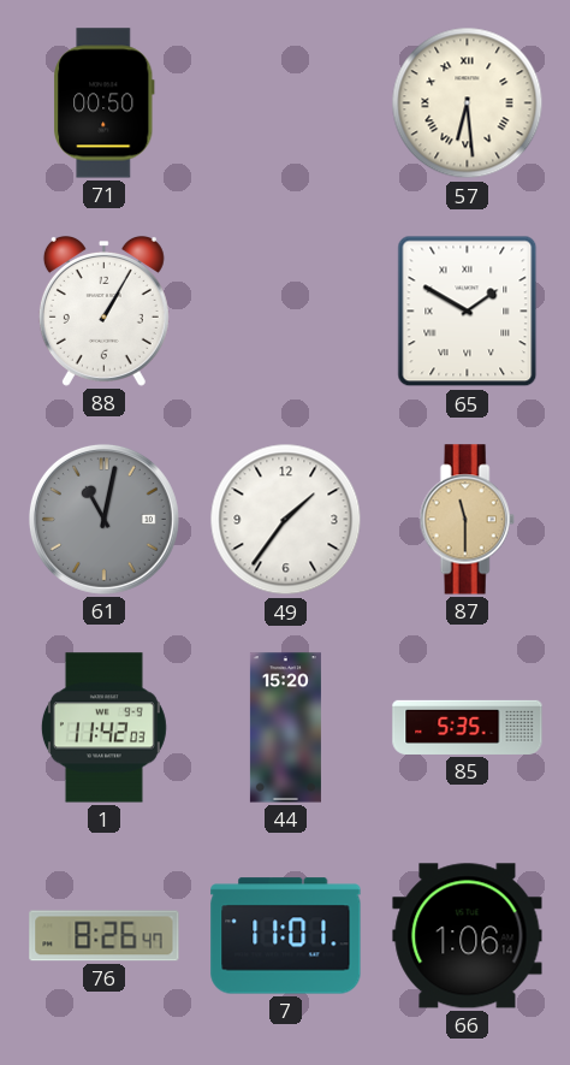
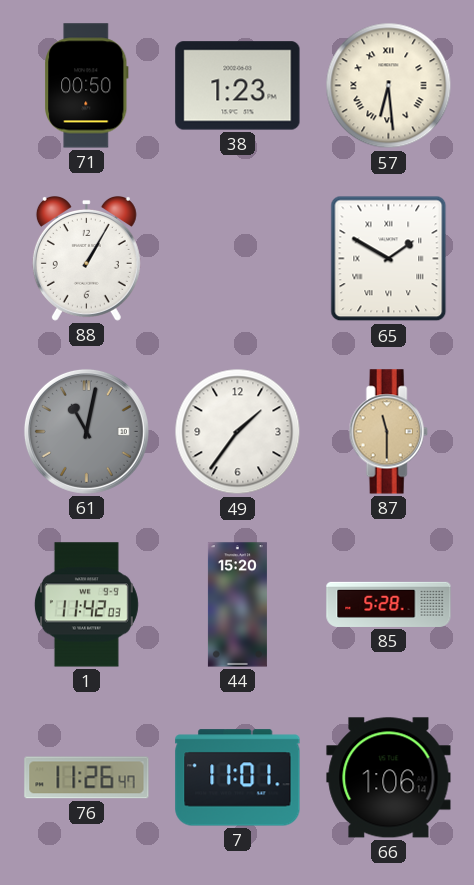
38: none -> 1:23
85: 5:35 -> 5:28
76: 8:26 -> 11:26
